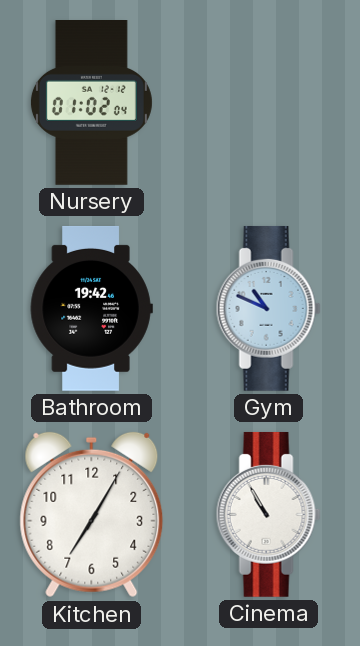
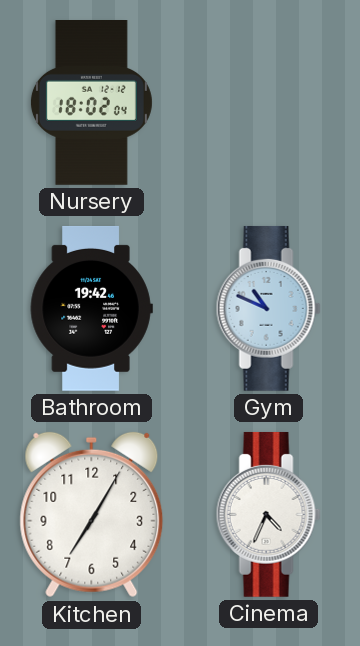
Nursery: 01:02 -> 18:02
Cinema: 10:55 -> 4:34
